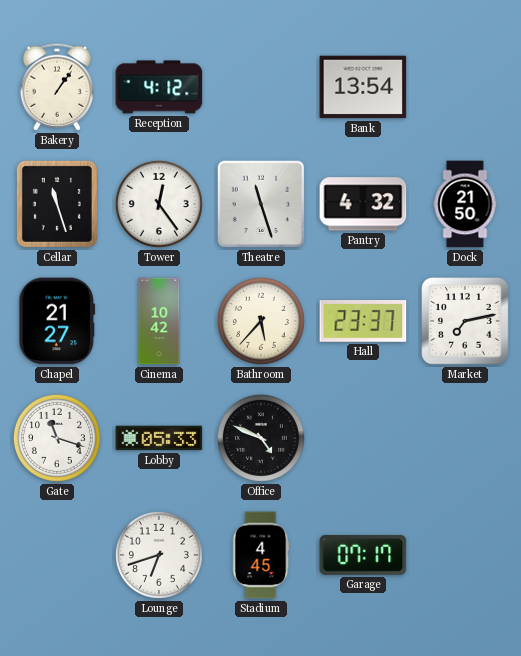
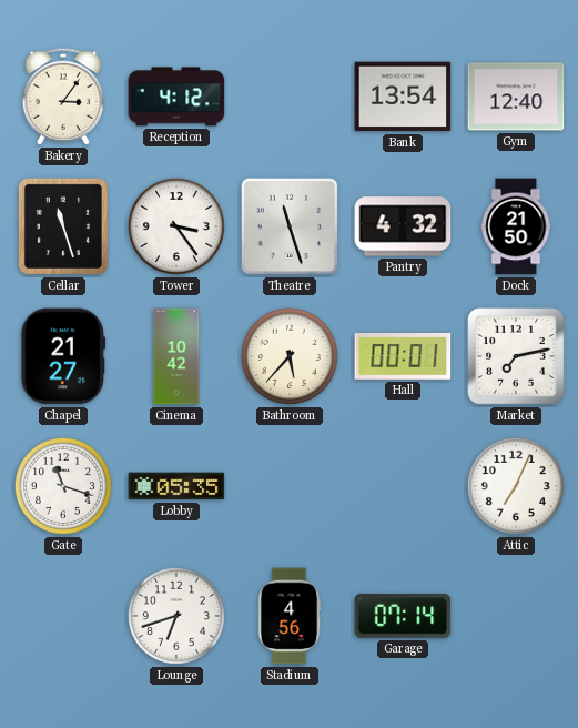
Bakery: 1:06 -> 3:06
Gym: none -> 12:40
Tower: 12:24 -> 3:24
Hall: 23:37 -> 00:01
Lobby: 05:33 -> 05:35
Office: 4:49 -> none
Attic: none -> 7:04
Stadium: 4:45 -> 4:56
Garage: 07:17 -> 07:14
